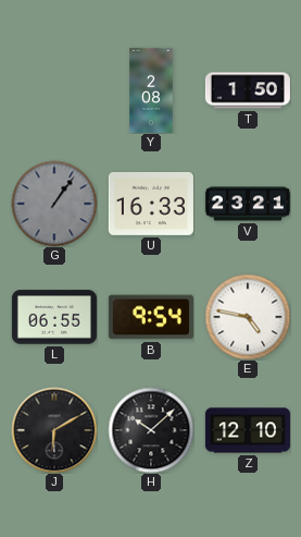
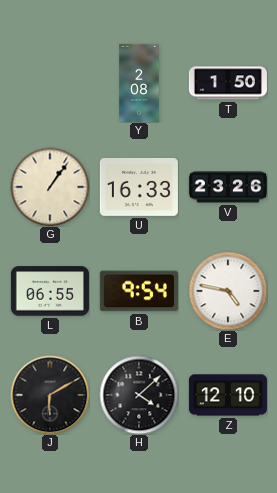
G dial: grey -> cream
V: 23:21 -> 23:26
H: 10:08 -> 4:08
